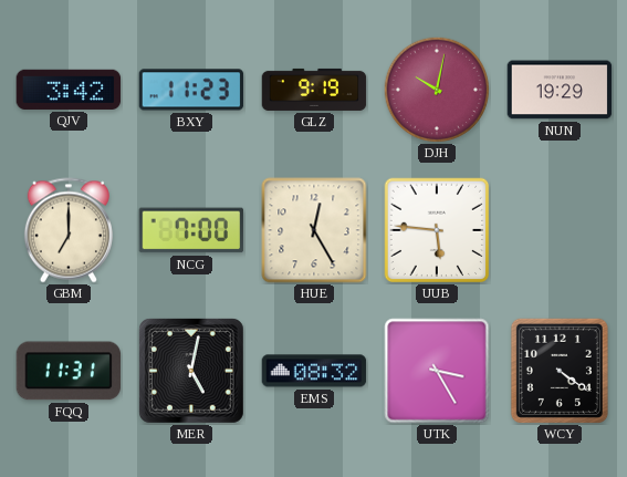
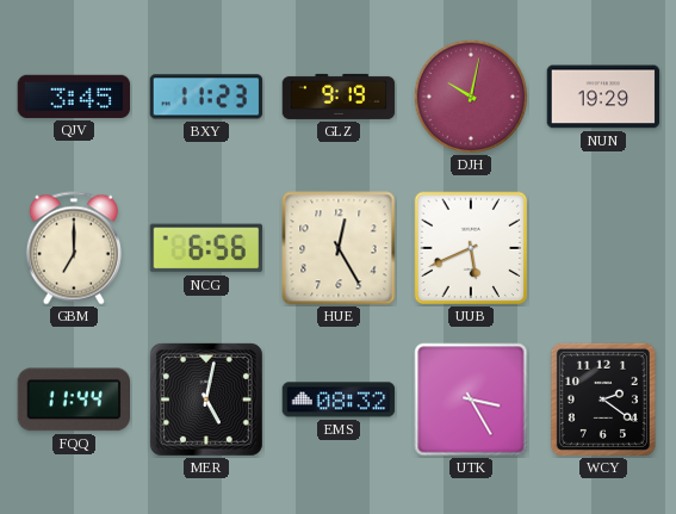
QJV: 3:42 -> 3:45
NCG: 7:00 -> 6:56
UUB: 5:46 -> 5:41
FQQ: 11:31 -> 11:44
WCY: 4:21 -> 2:21
